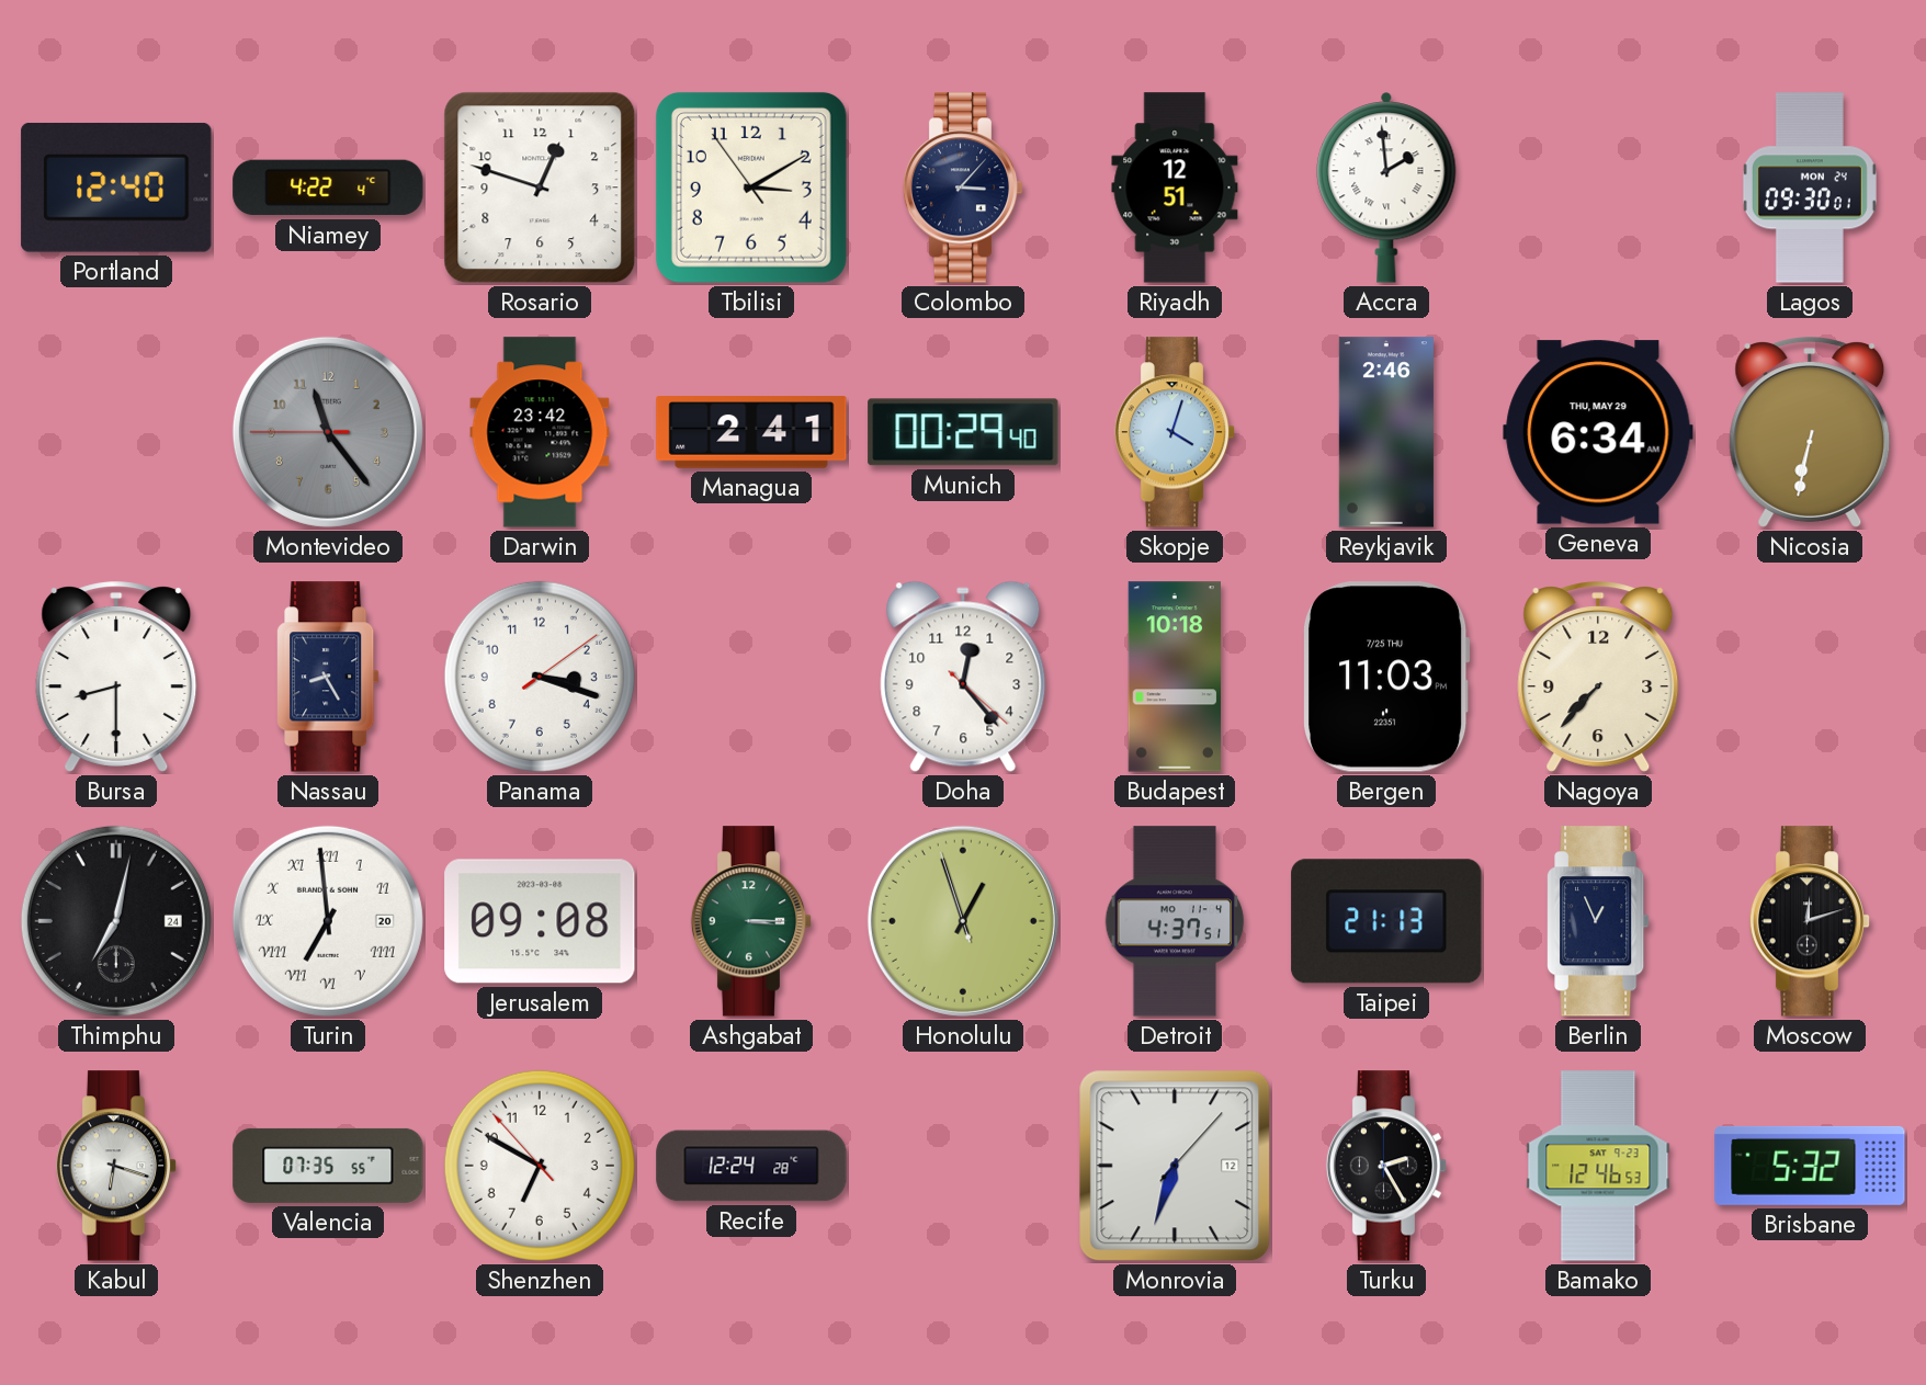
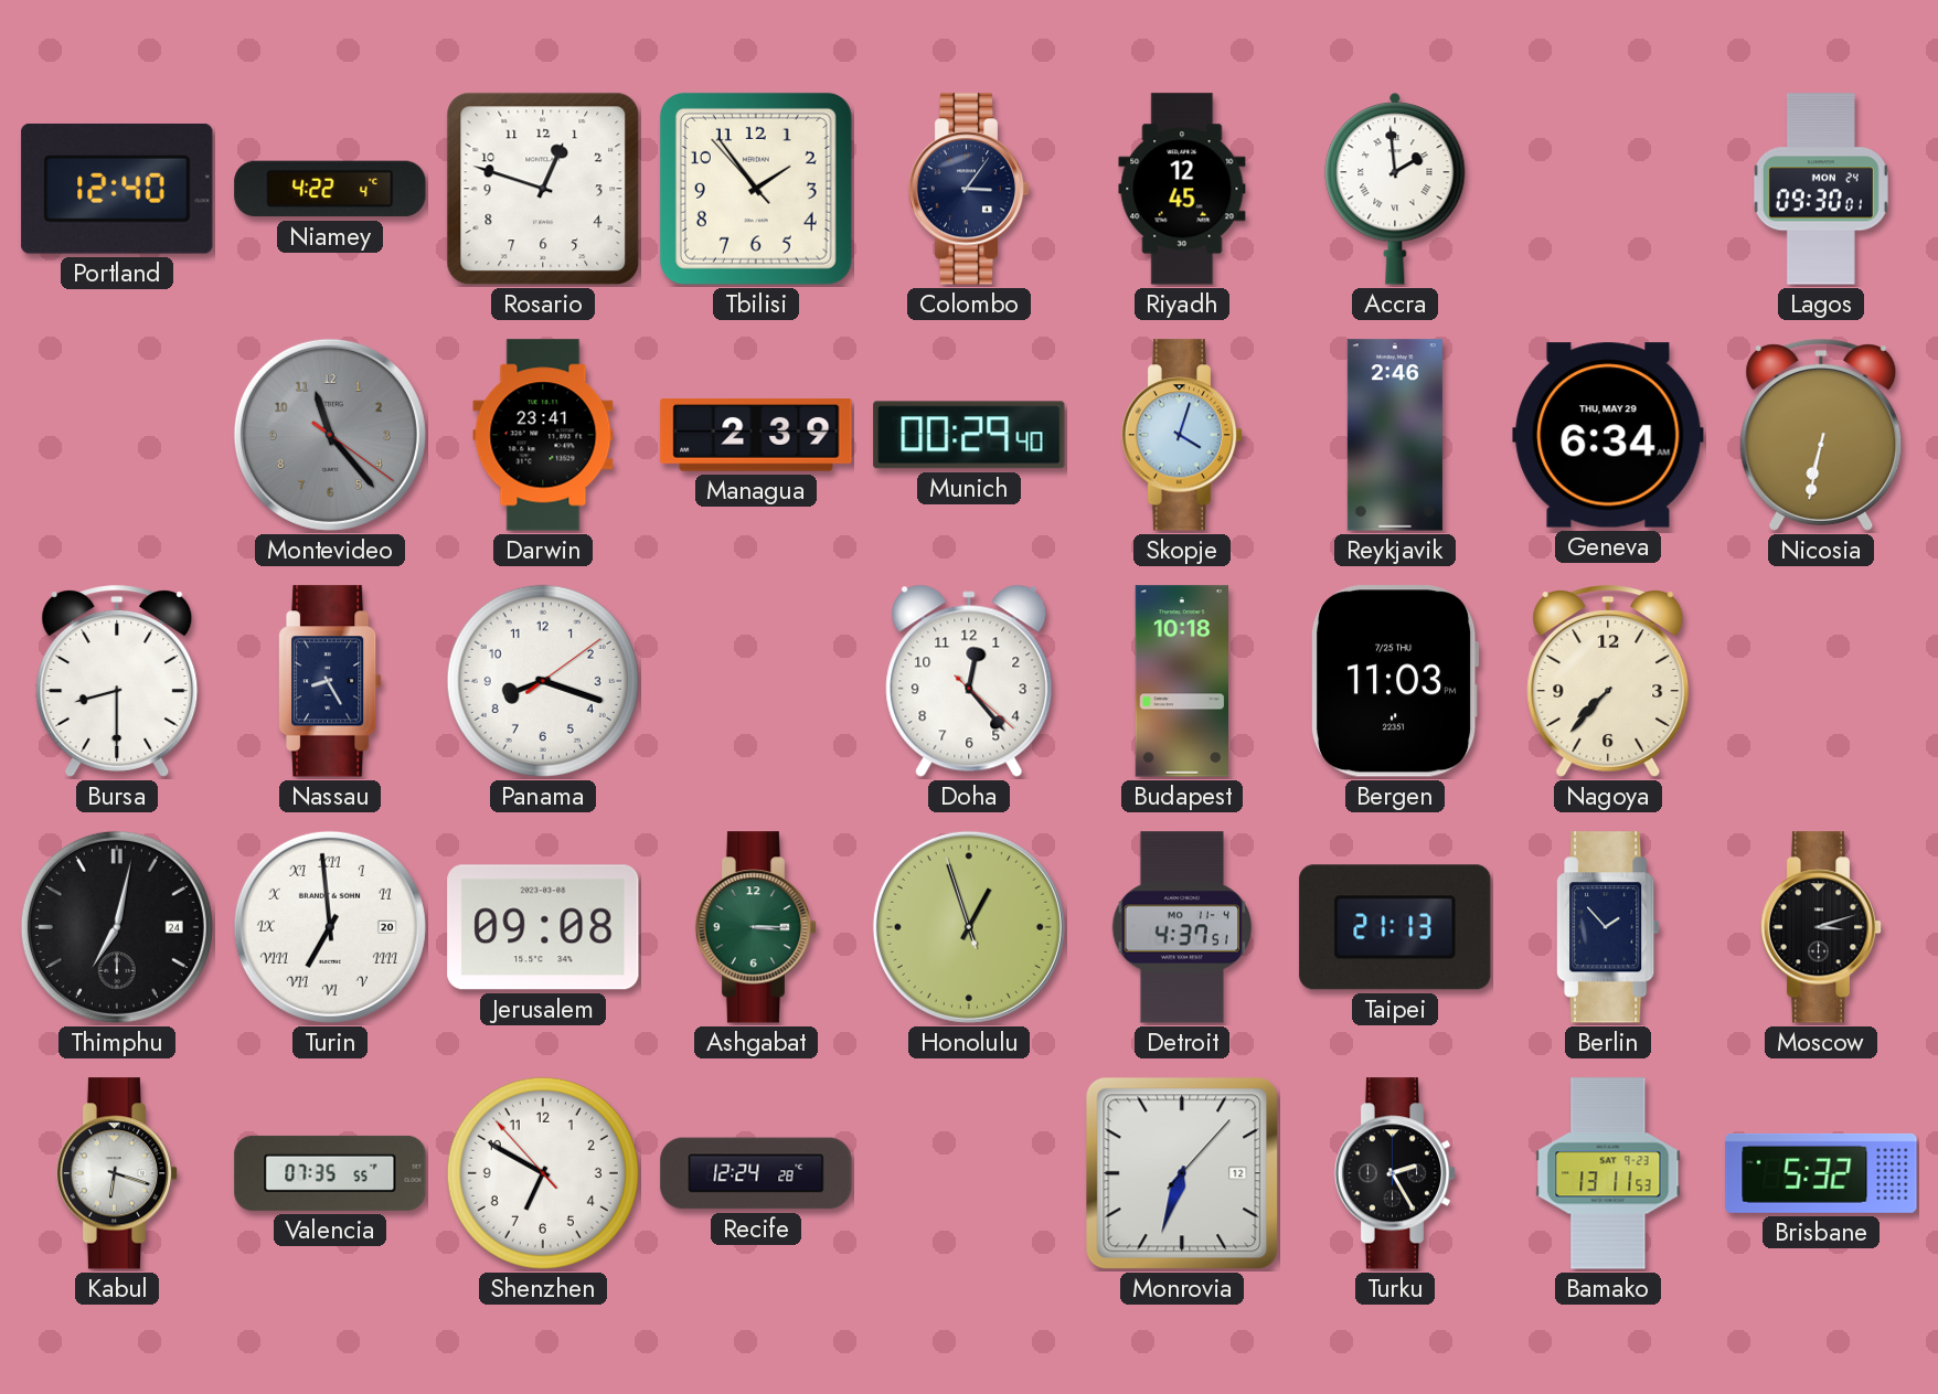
Tbilisi: 3:09 -> 1:53
Colombo: 3:07 -> 3:06
Riyadh: 12:51 -> 12:45
Montevideo: 11:23:45 -> 11:23:21
Darwin: 23:42 -> 23:41
Managua: 2:41 -> 2:39
Panama: 3:18 -> 8:18
Berlin: 12:56 -> 1:53
Moscow: 12:12 -> 3:12
Bamako: 12:46 -> 13:11
